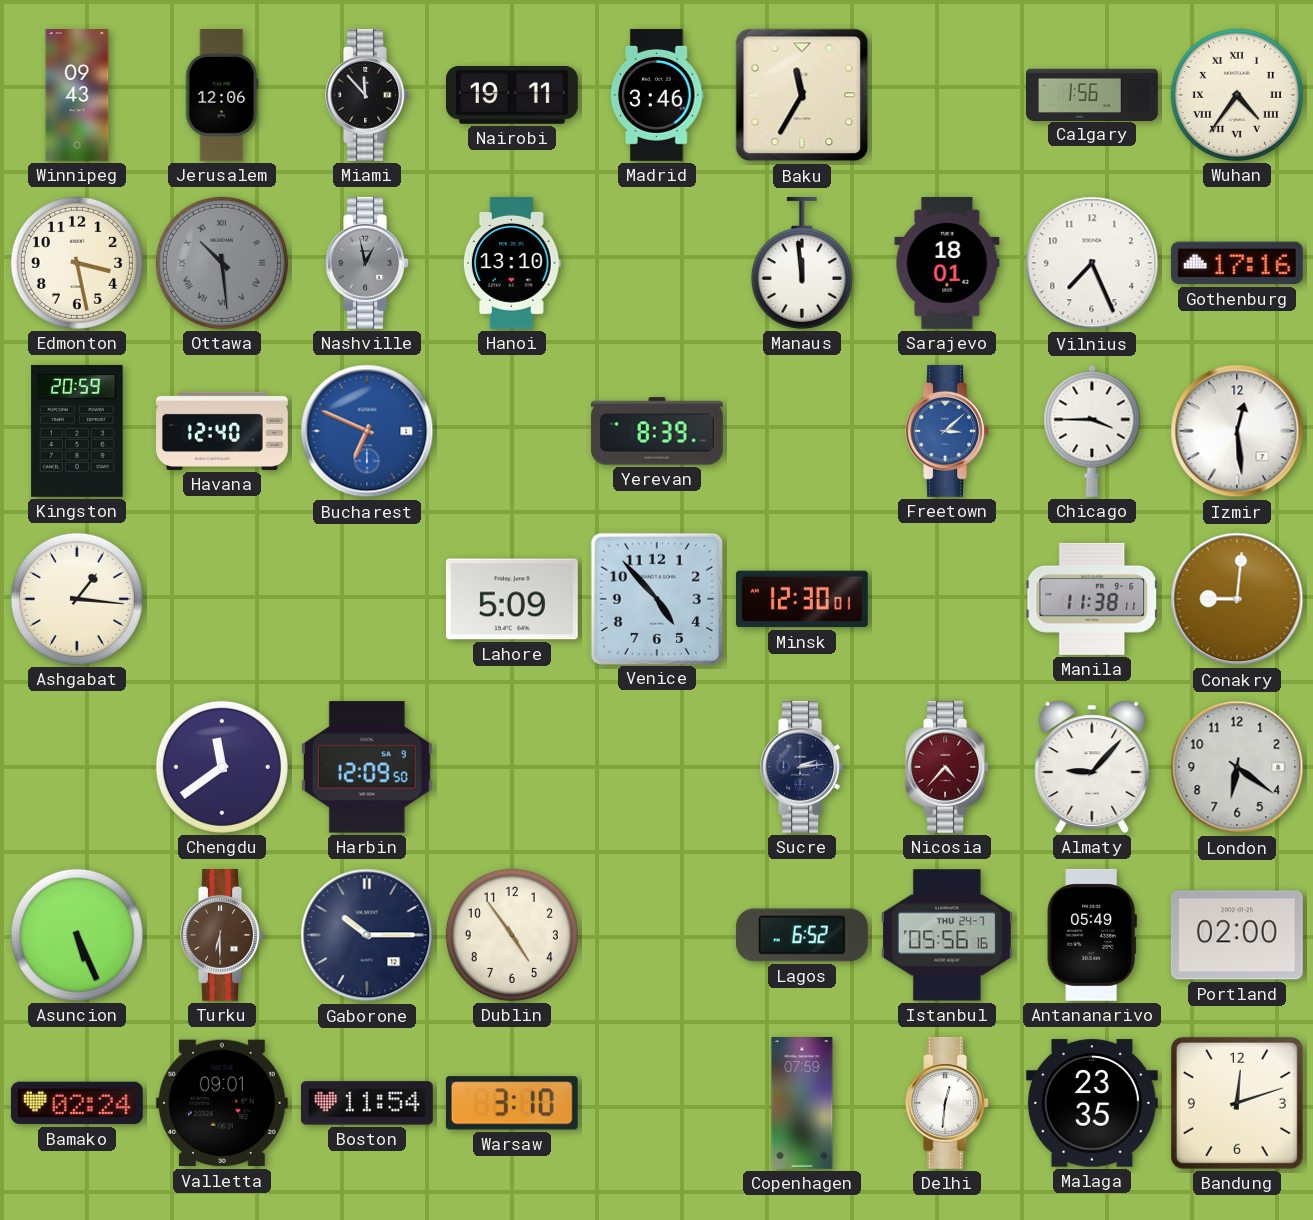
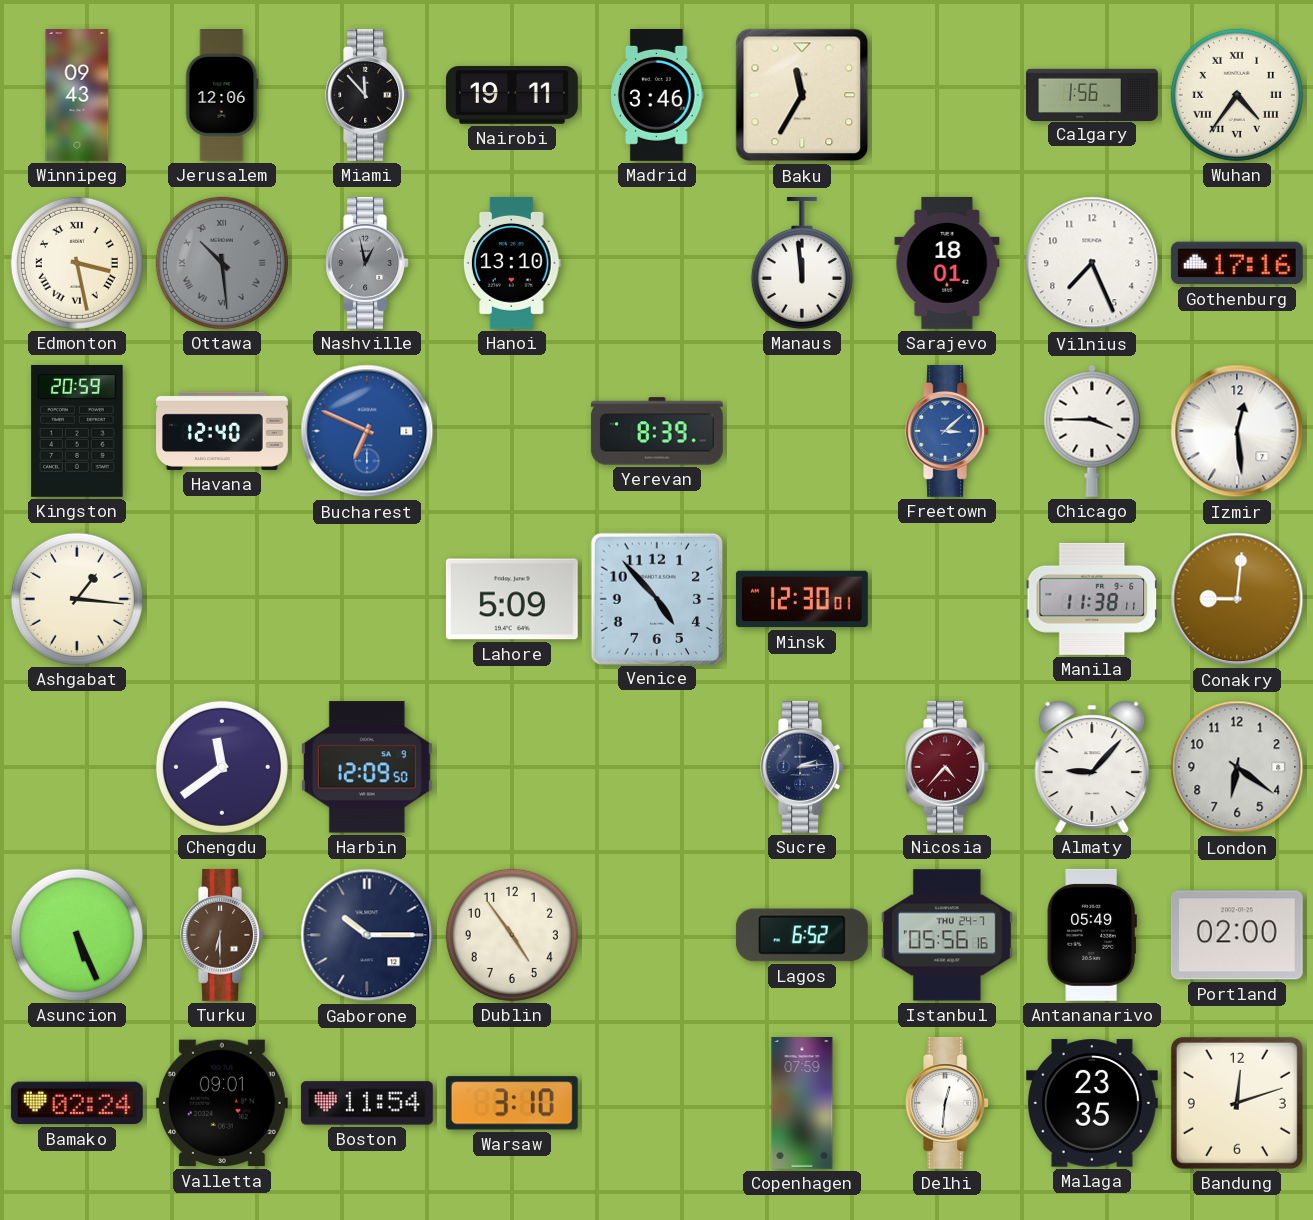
Edmonton numerals: Arabic -> Roman
